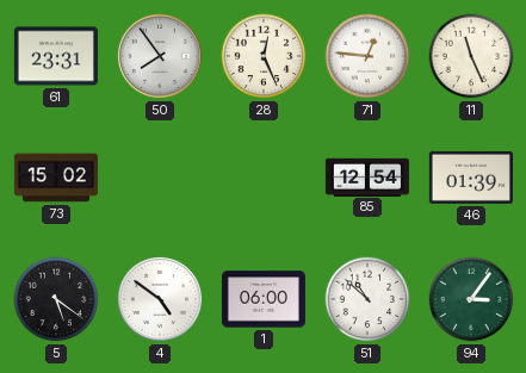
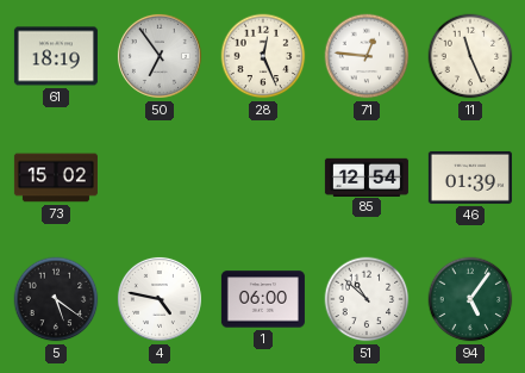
61: 23:31 -> 18:19
50: 7:54 -> 6:54
4: 4:51 -> 4:47
94: 3:06 -> 5:06
